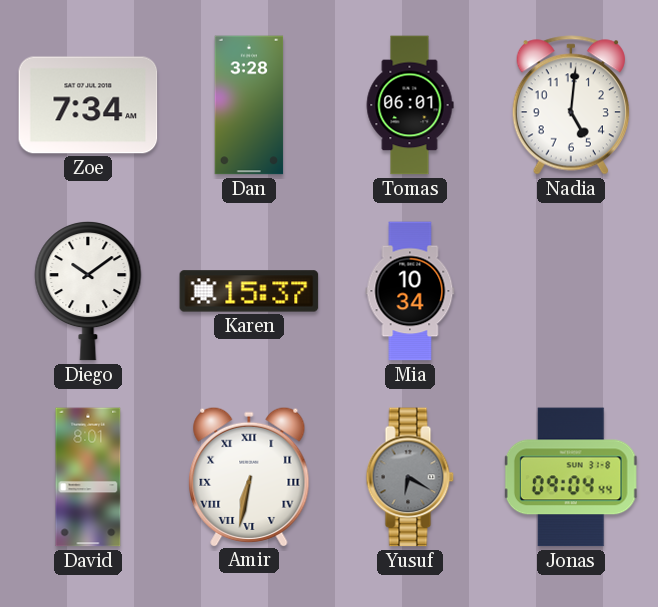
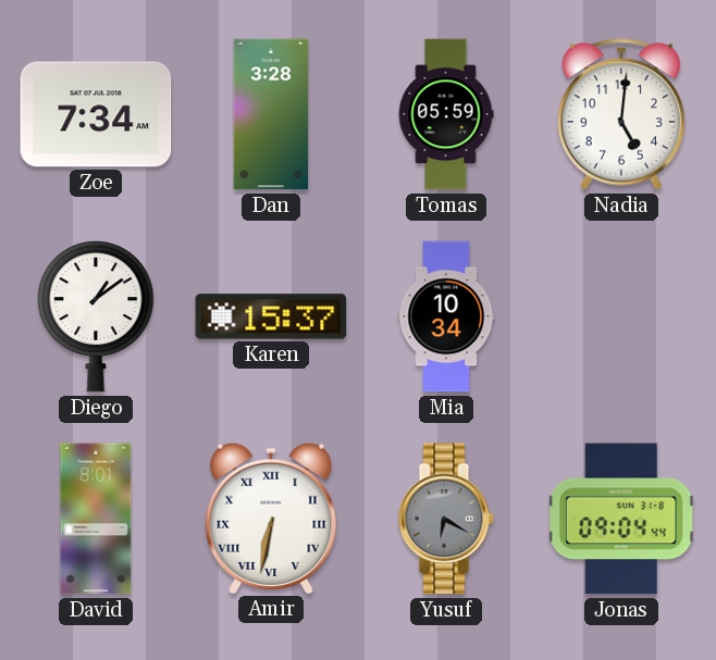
Tomas: 06:01 -> 05:59
Diego: 10:09 -> 1:09
